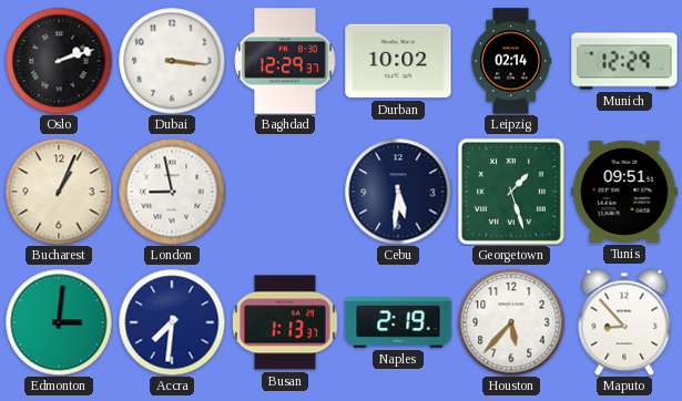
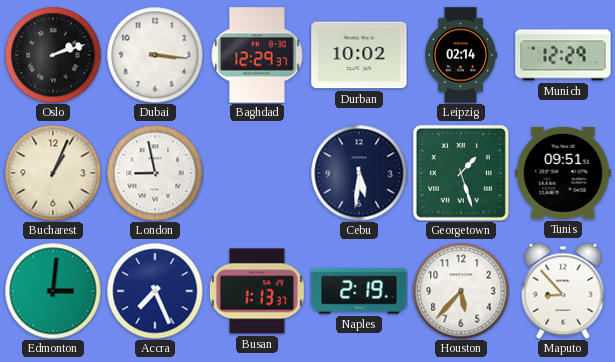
Accra: 7:31 -> 7:26
